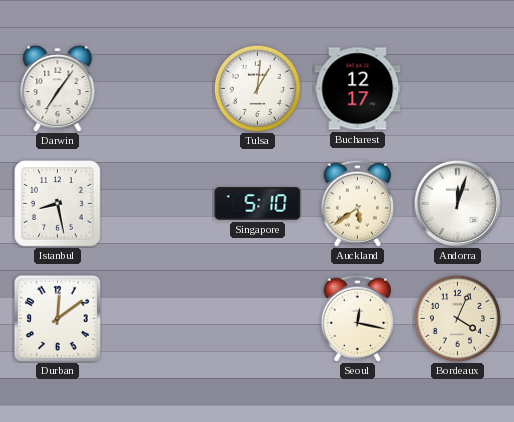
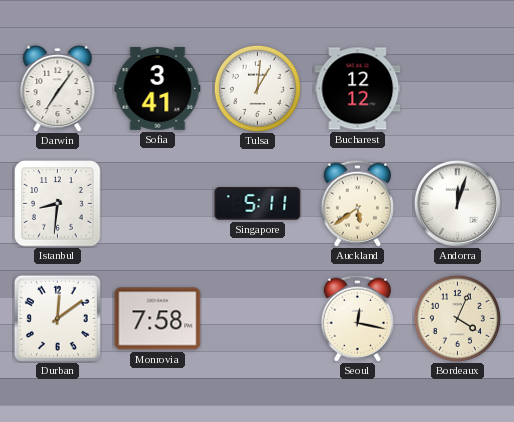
Sofia: none -> 3:41
Bucharest: 12:17 -> 12:12
Istanbul: 8:28 -> 8:31
Singapore: 5:10 -> 5:11
Monrovia: none -> 7:58
